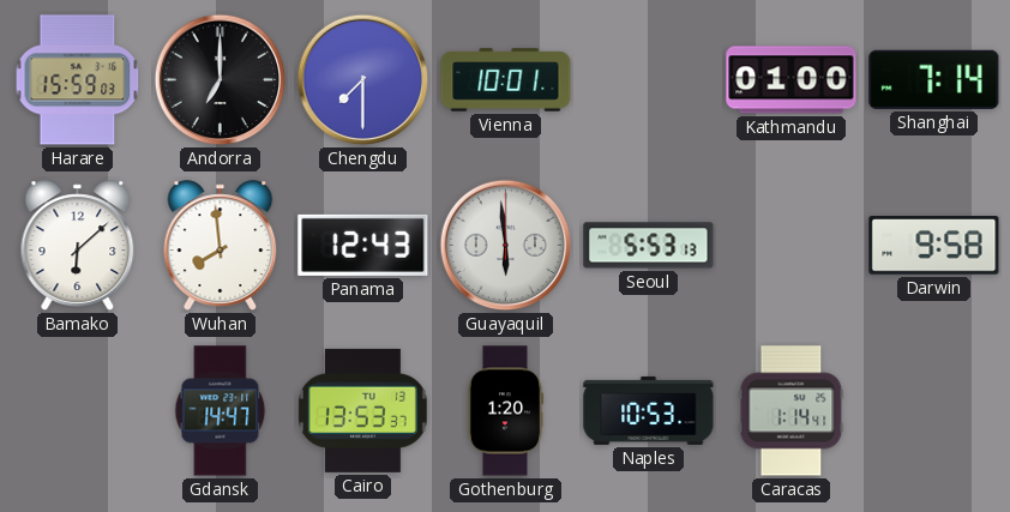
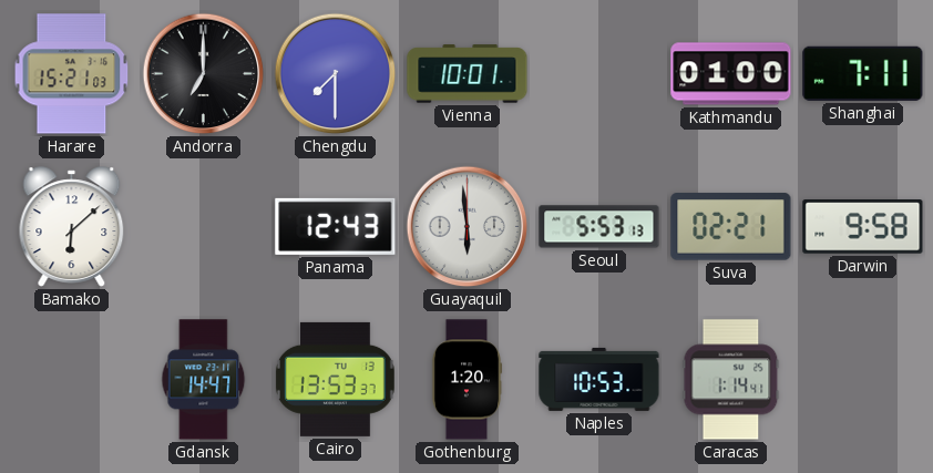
Harare: 15:59 -> 15:21
Shanghai: 7:14 -> 7:11
Wuhan: 7:59 -> none
Suva: none -> 02:21
